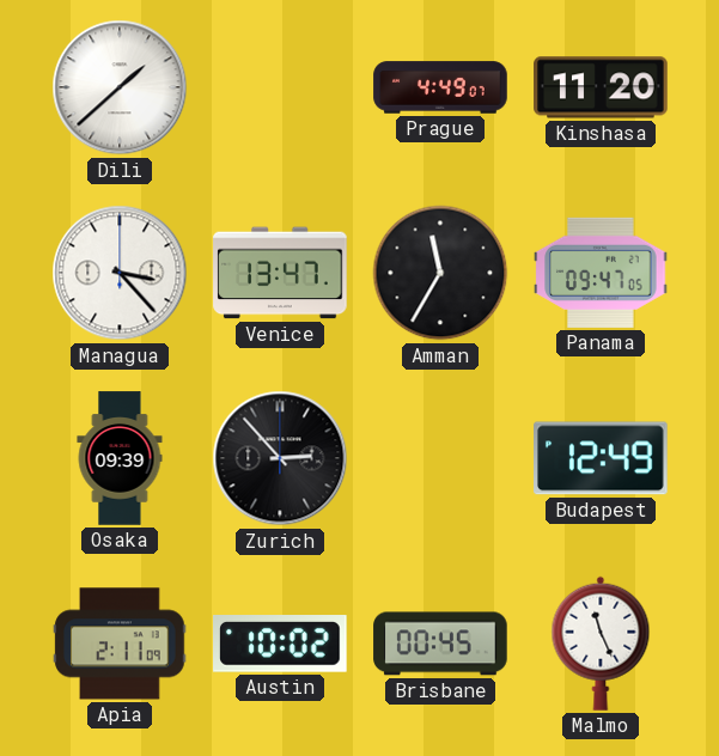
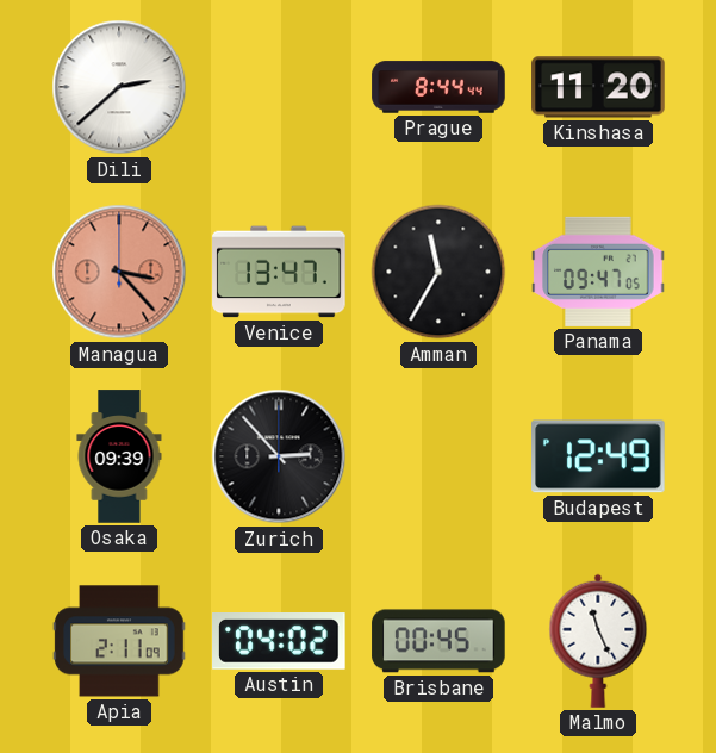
Dili: 1:38 -> 2:38
Prague: 4:49 -> 8:44
Managua dial: white -> salmon
Austin: 10:02 -> 04:02
